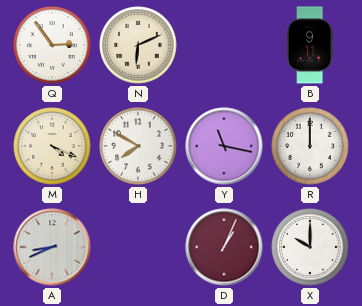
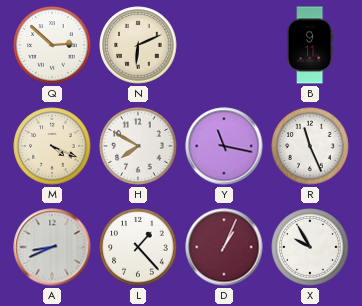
Q: 2:54 -> 2:52
R: 12:00 -> 11:26
L: none -> 1:23
X: 10:00 -> 9:55
